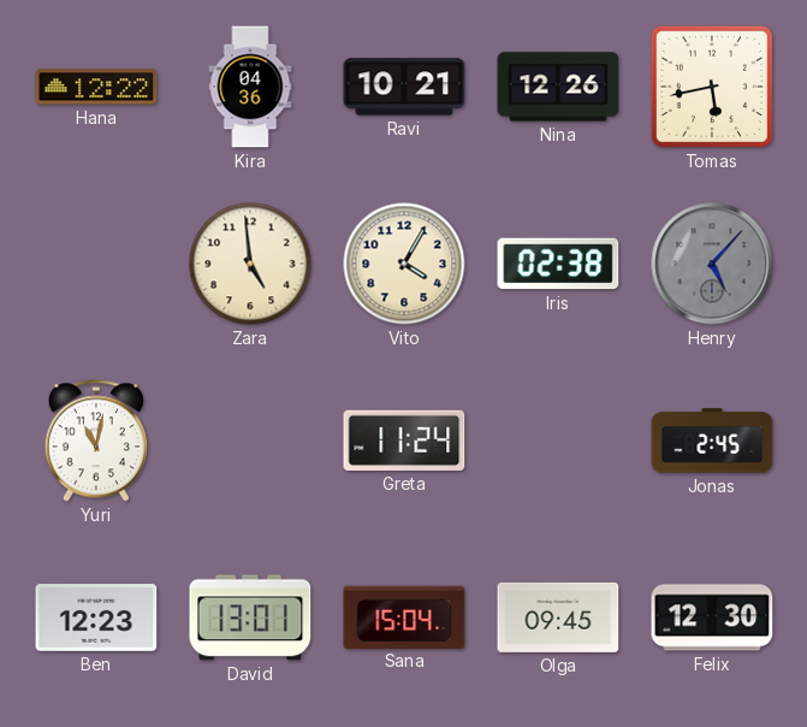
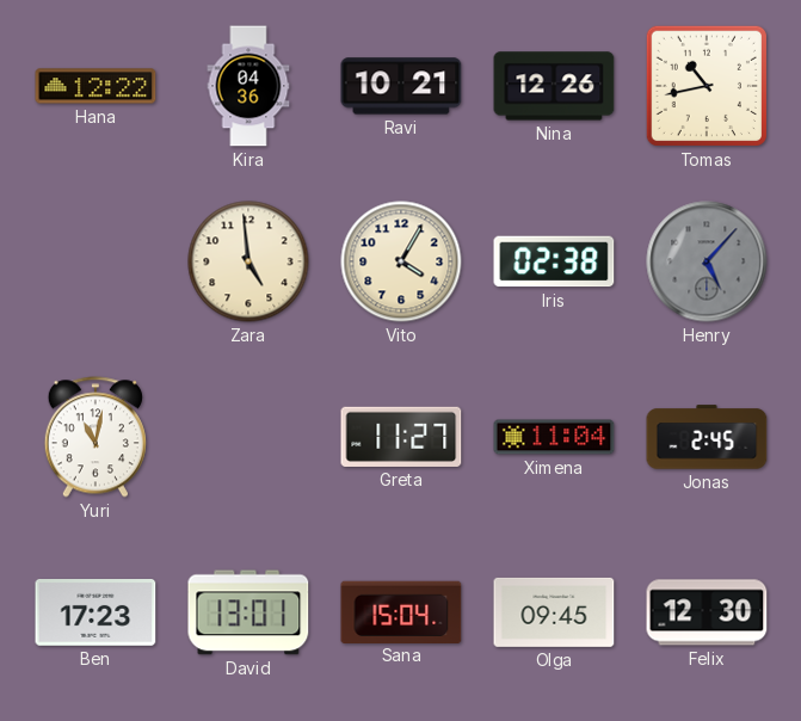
Tomas: 5:43 -> 10:43
Greta: 11:24 -> 11:27
Ximena: none -> 11:04
Ben: 12:23 -> 17:23
